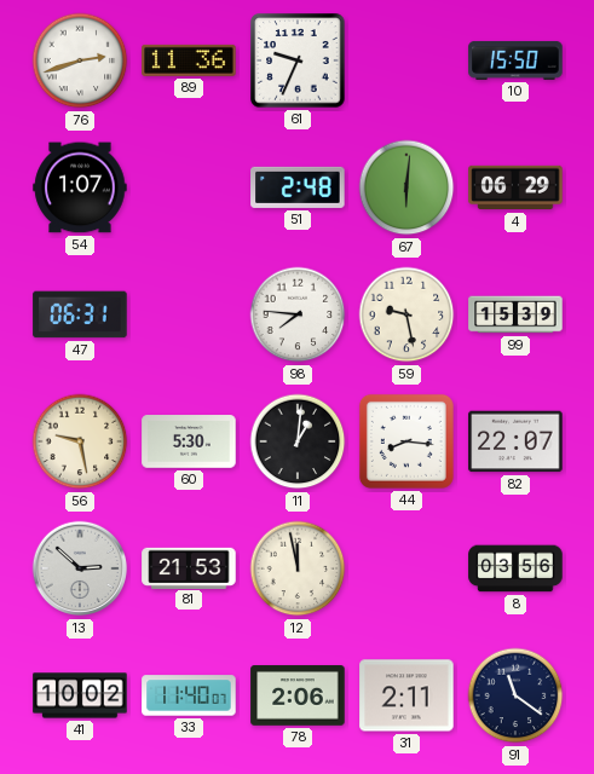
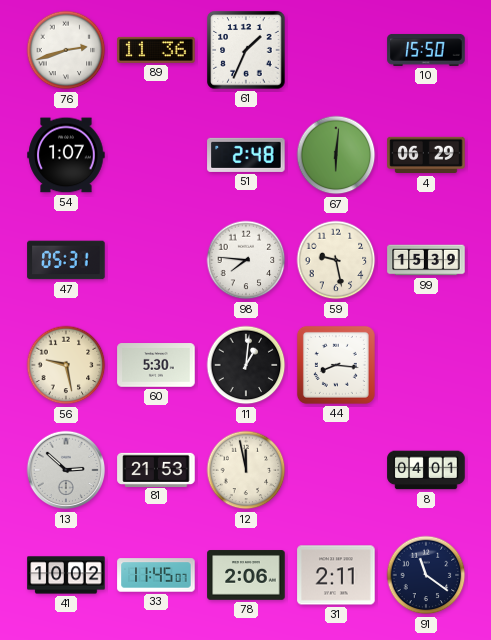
61: 9:34 -> 1:34
47: 06:31 -> 05:31
82: 22:07 -> none
8: 03:56 -> 04:01
33: 11:40 -> 11:45
